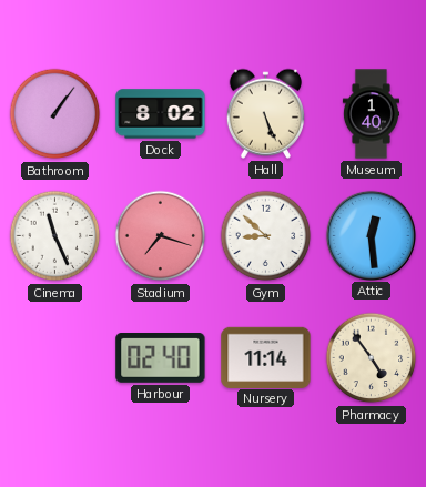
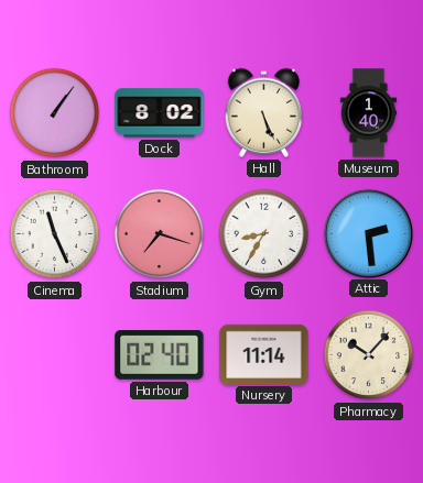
Gym: 8:52 -> 8:35
Attic: 12:29 -> 2:29
Pharmacy: 4:54 -> 10:07
